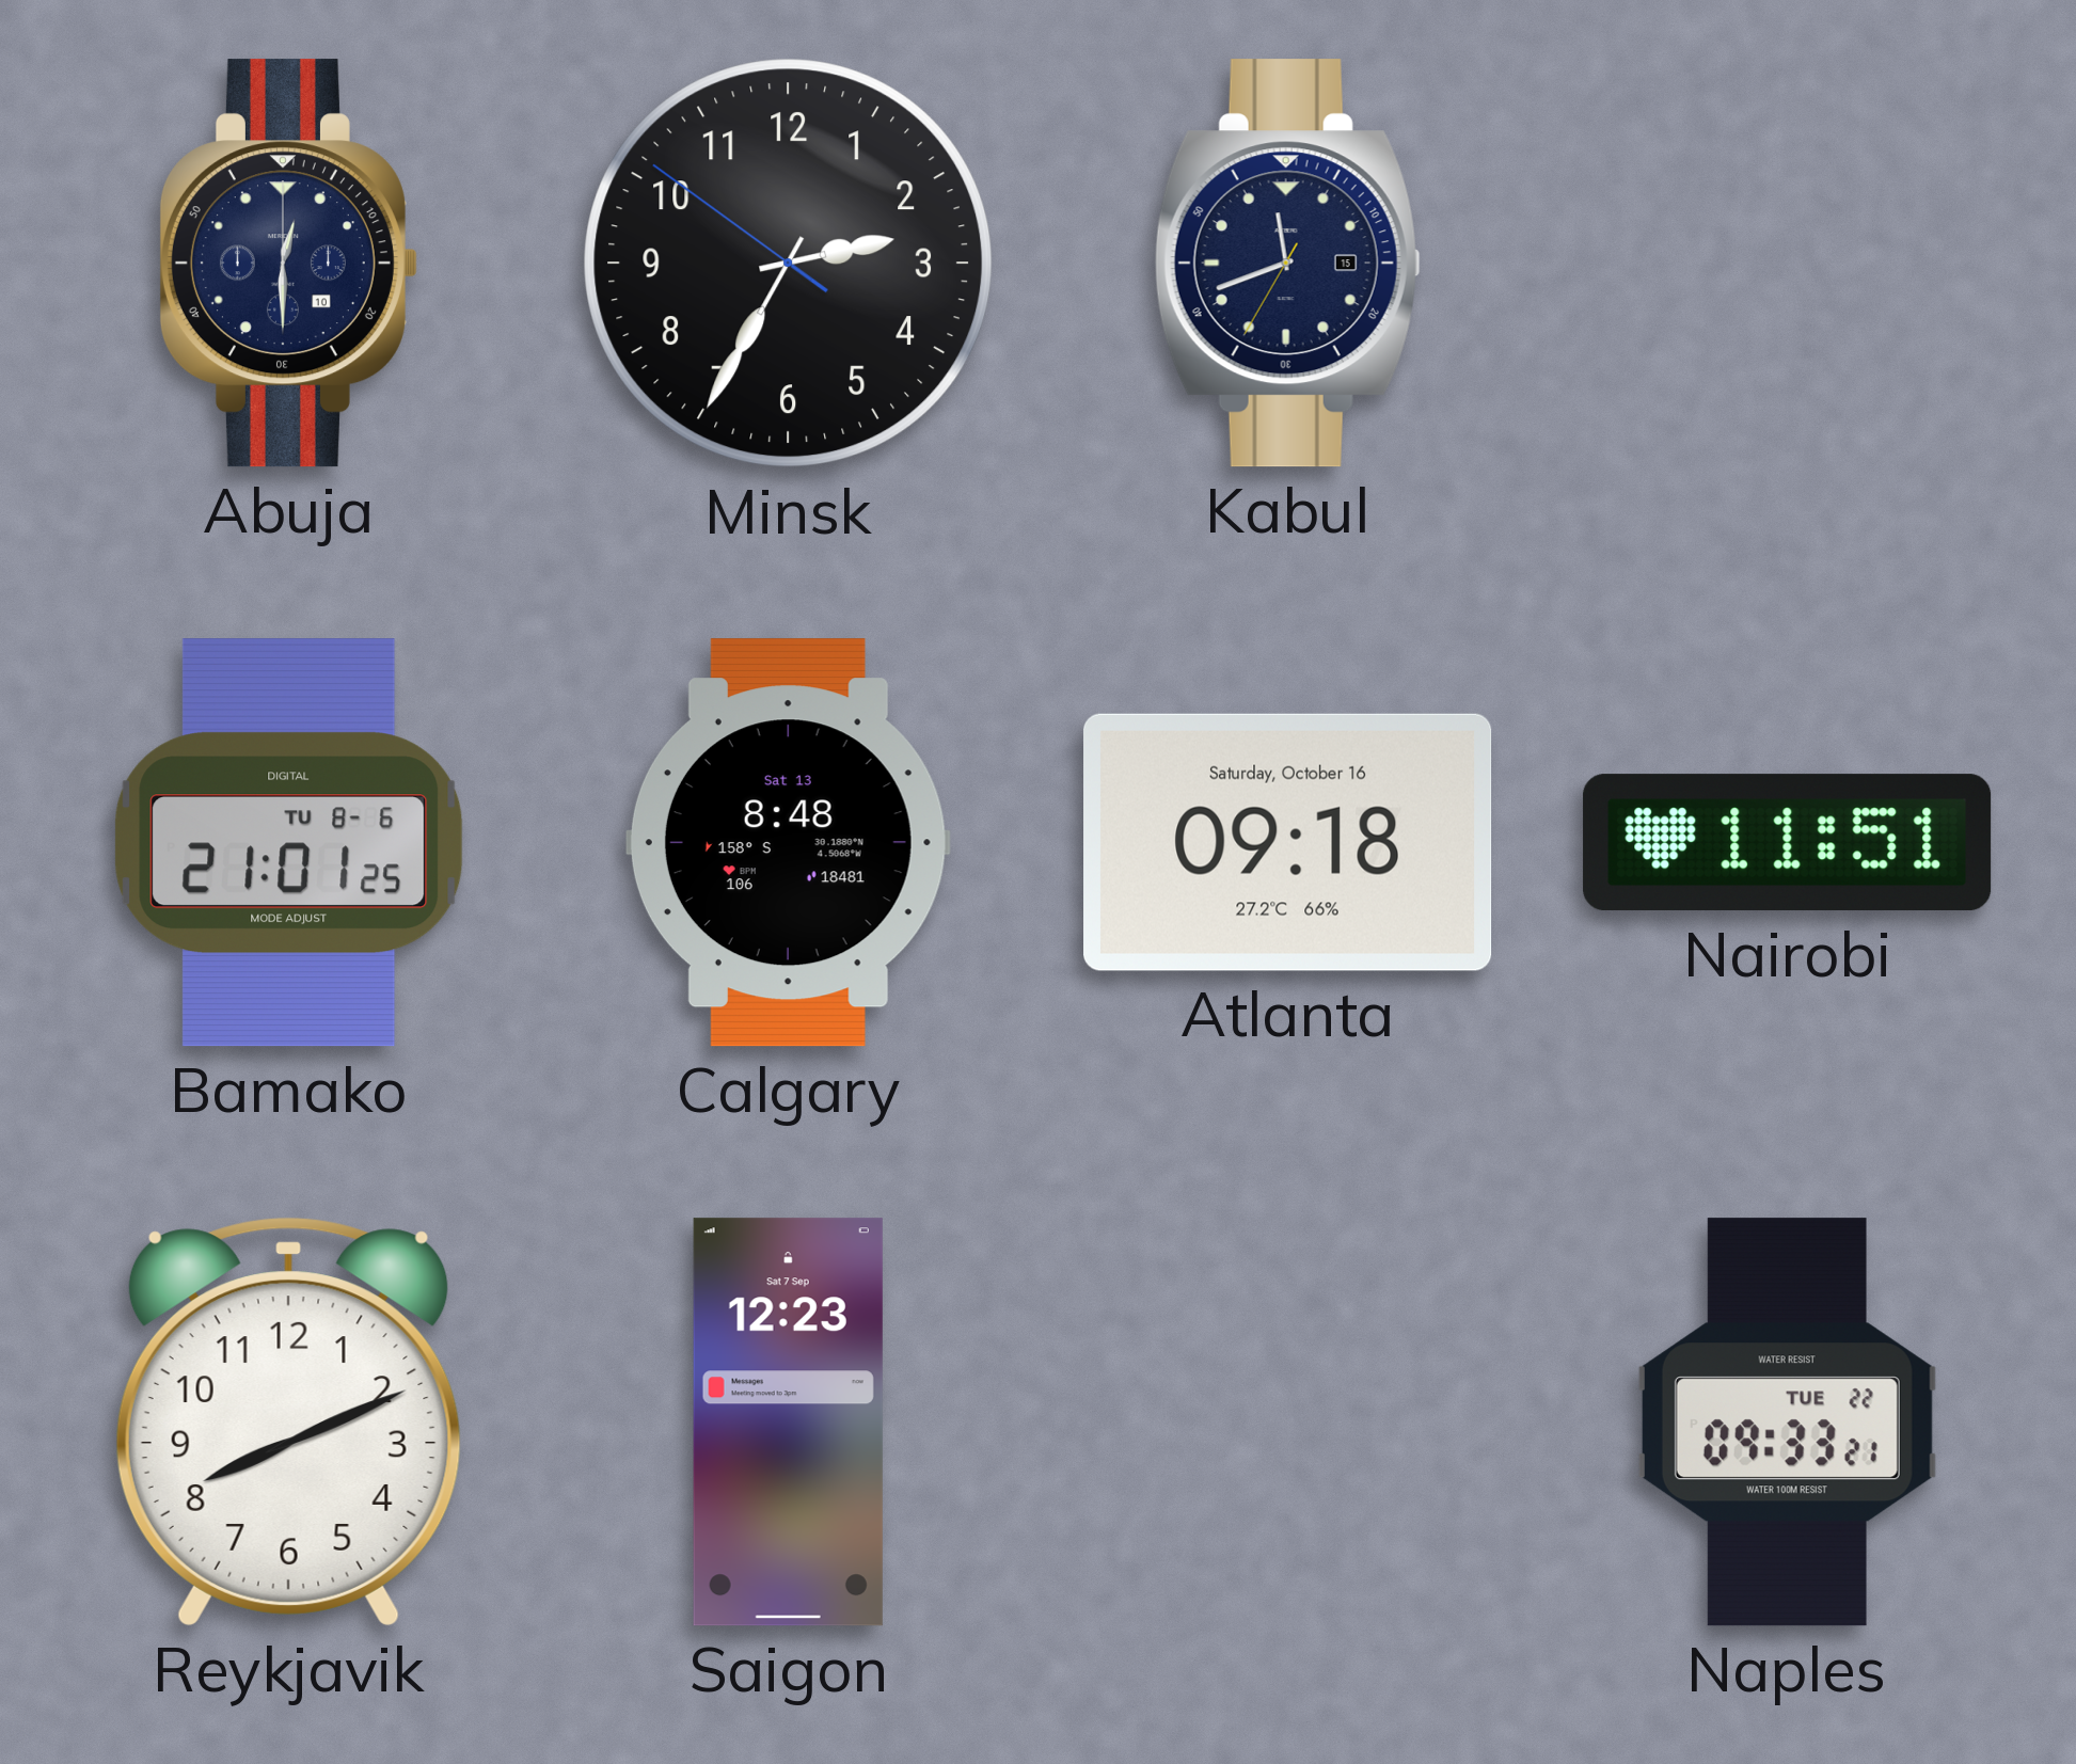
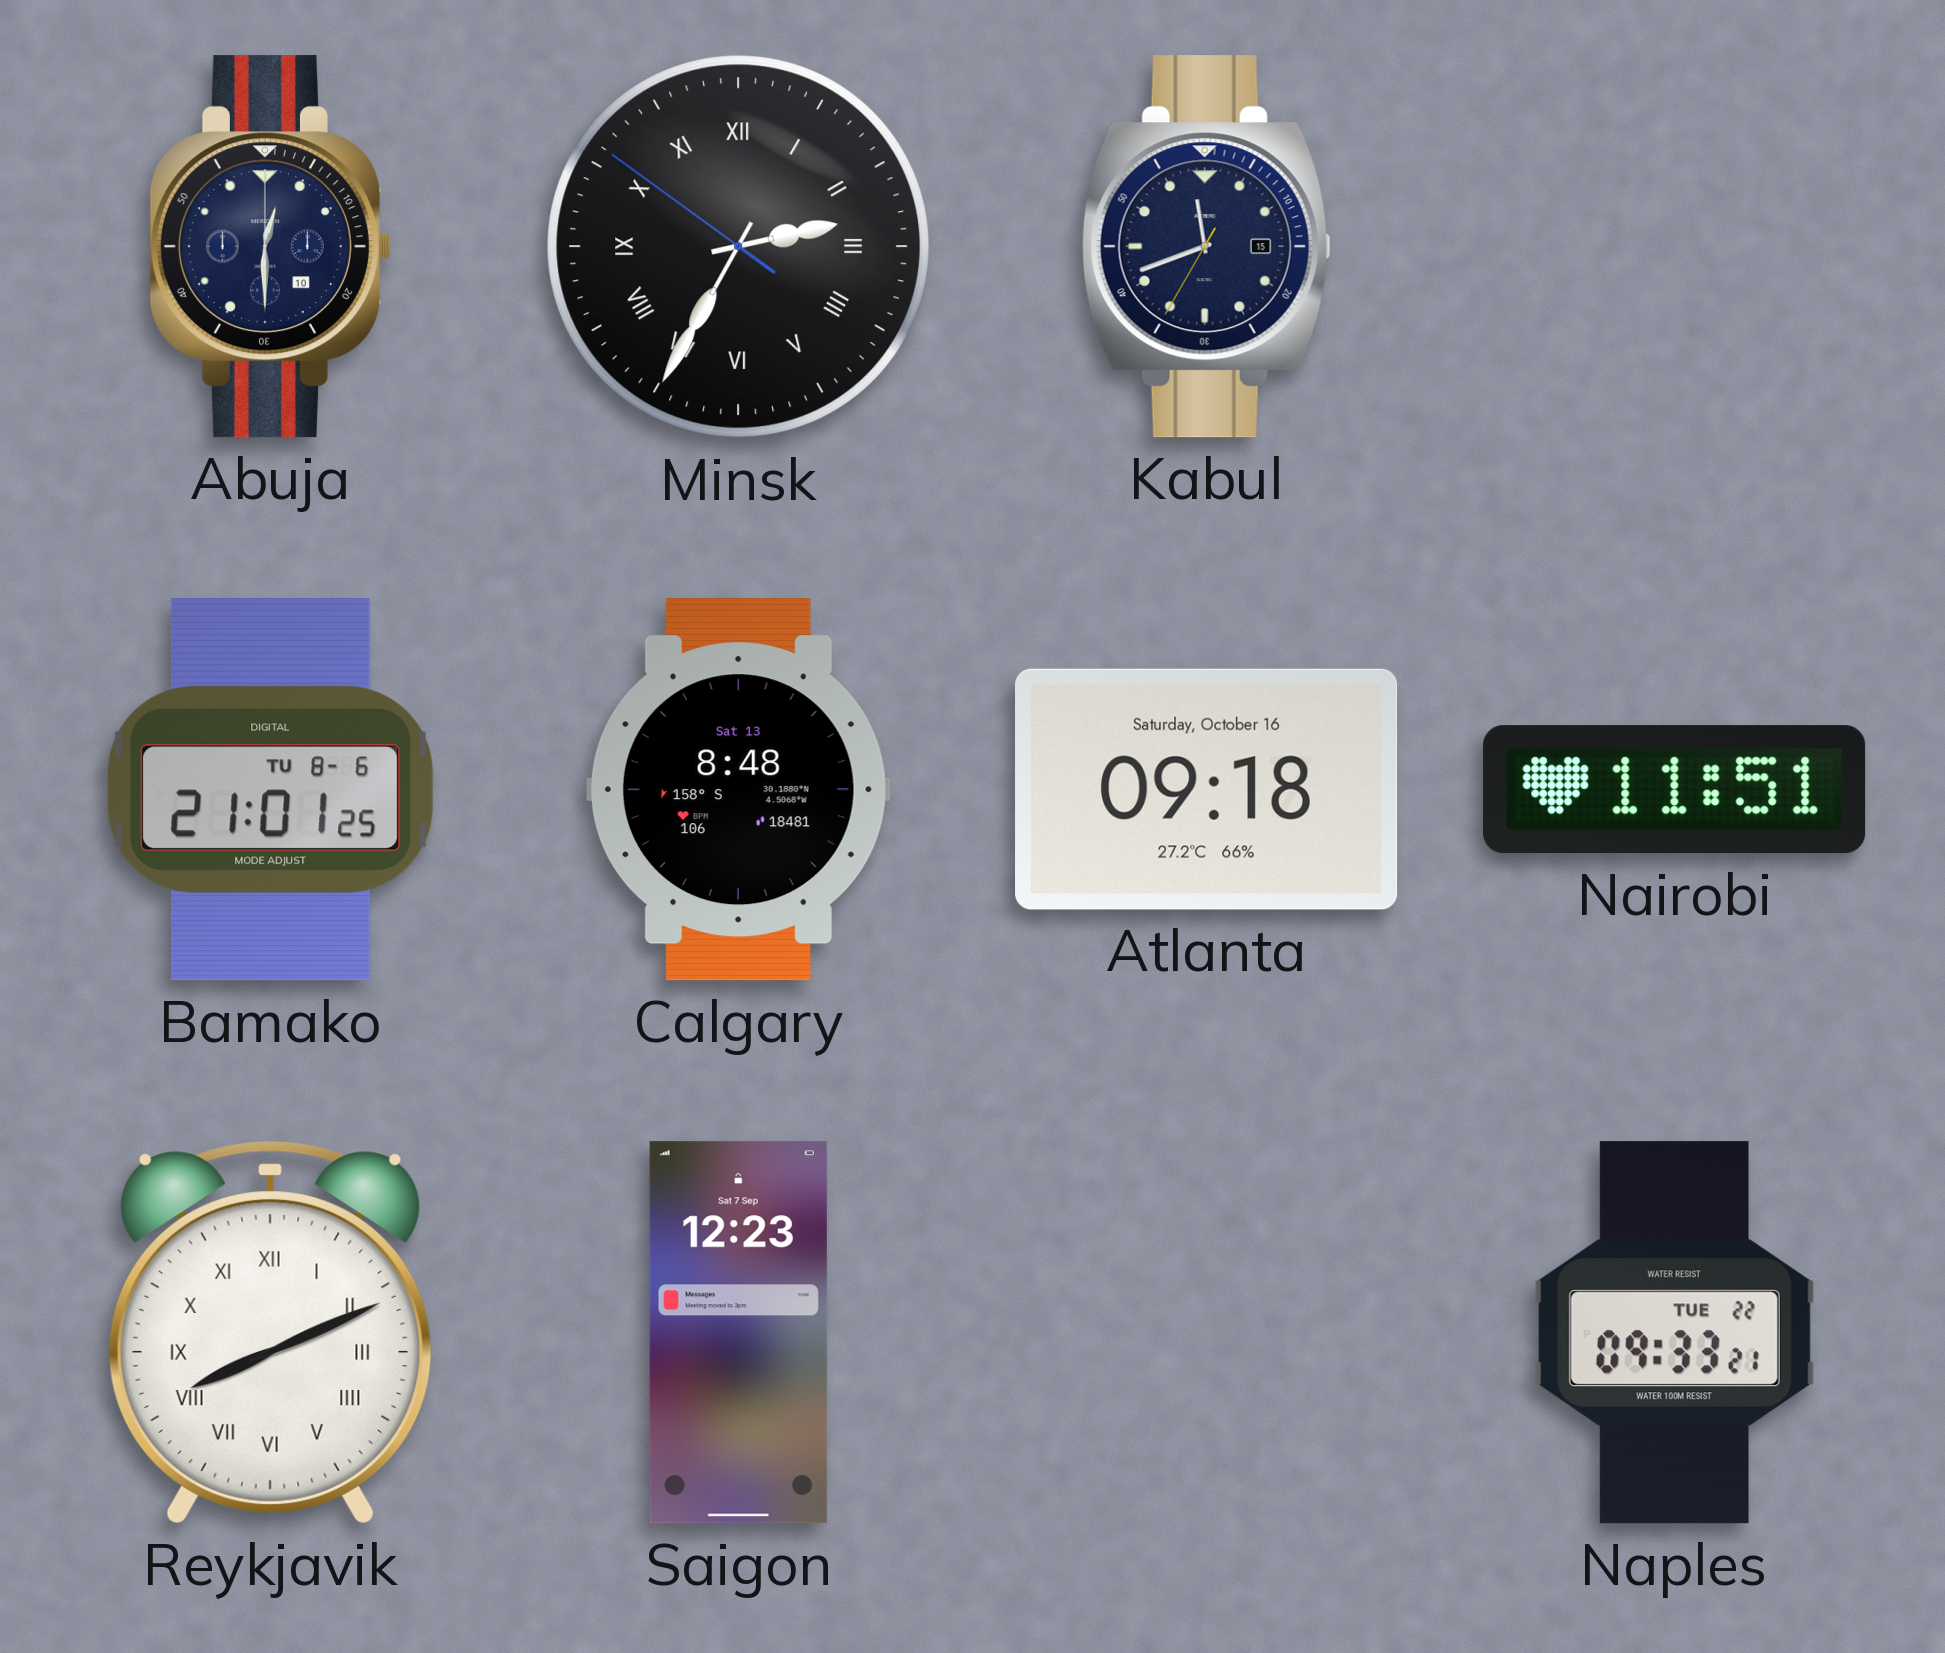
Minsk numerals: Arabic -> Roman
Reykjavik numerals: Arabic -> Roman
